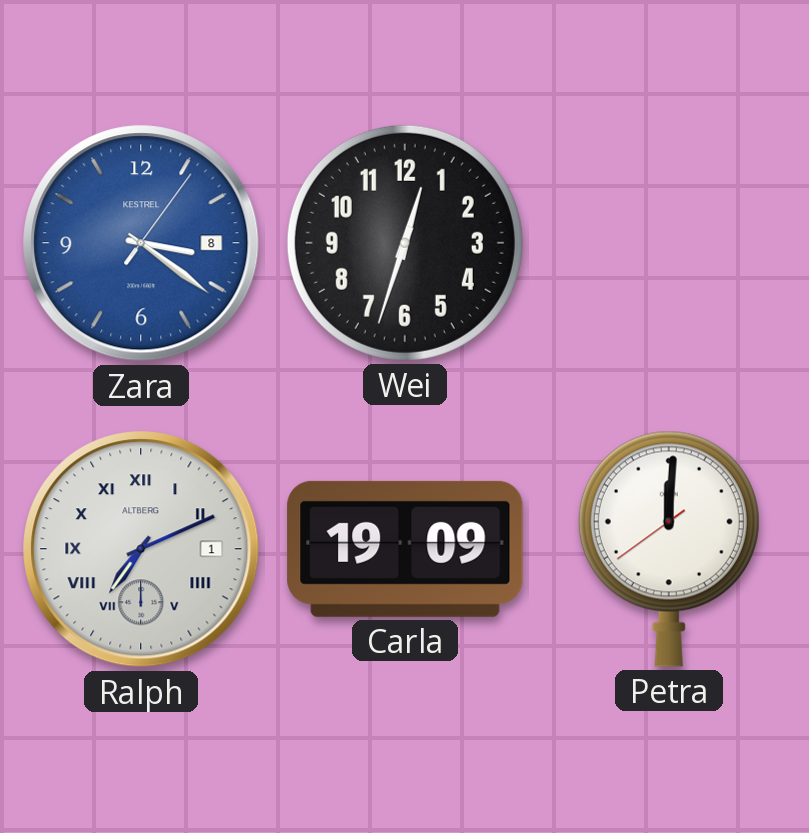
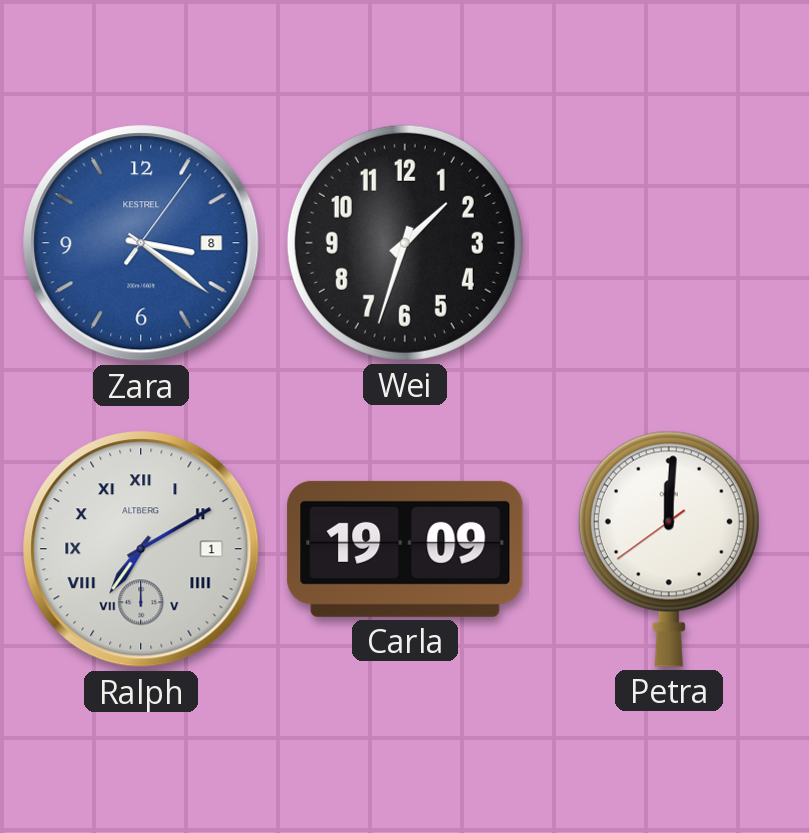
Wei: 12:33 -> 1:33
Ralph: 7:11 -> 7:10
